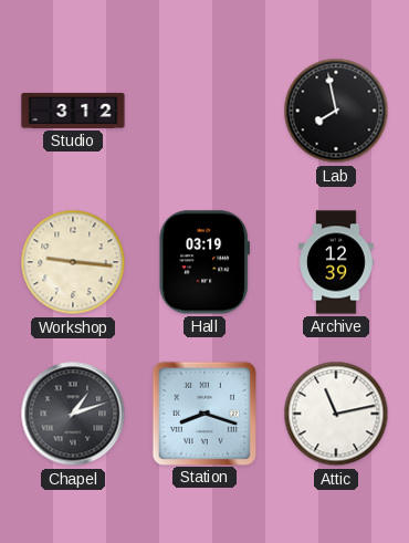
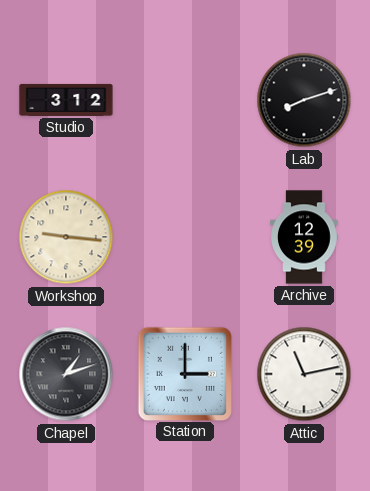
Lab: 7:58 -> 8:12
Hall: 03:19 -> none
Station: 8:18 -> 3:00
